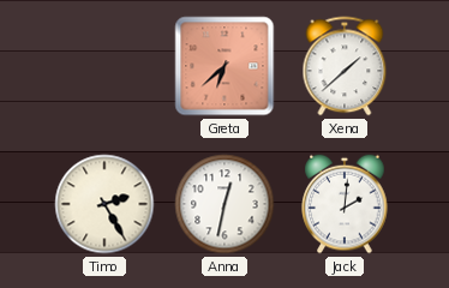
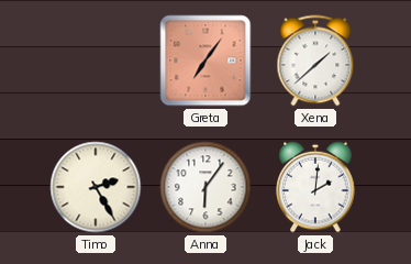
Greta: 6:38 -> 7:06
Anna: 12:32 -> 6:06
